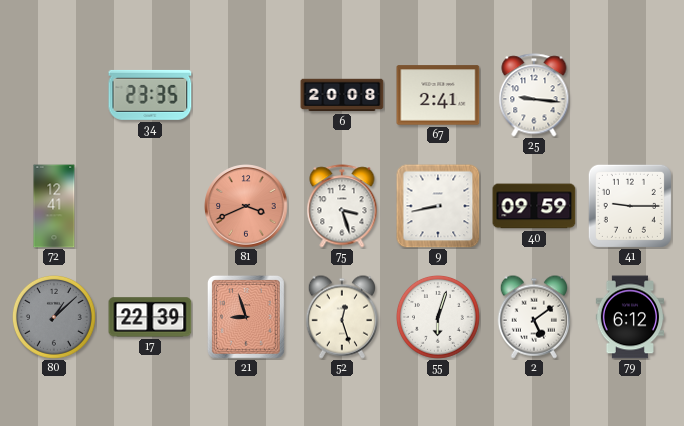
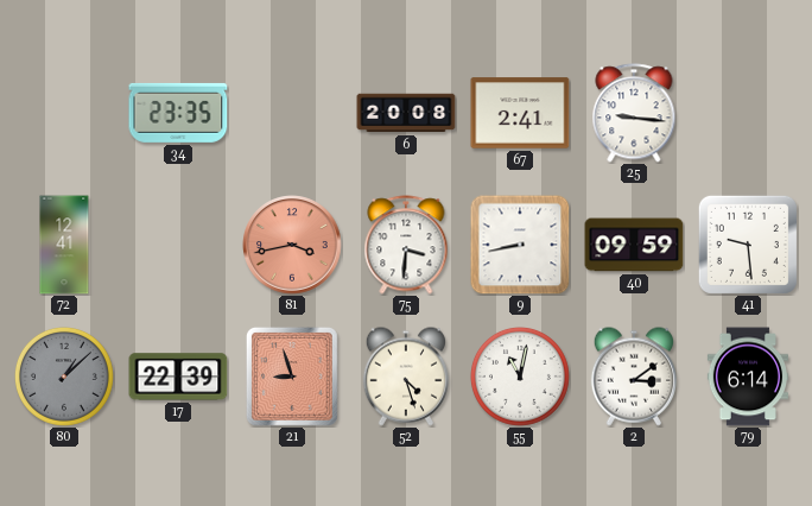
81: 3:41 -> 3:43
75: 3:27 -> 3:31
41: 9:15 -> 9:29
52: 12:27 -> 4:27
55: 6:03 -> 11:02
2: 5:09 -> 3:09
79: 6:12 -> 6:14
